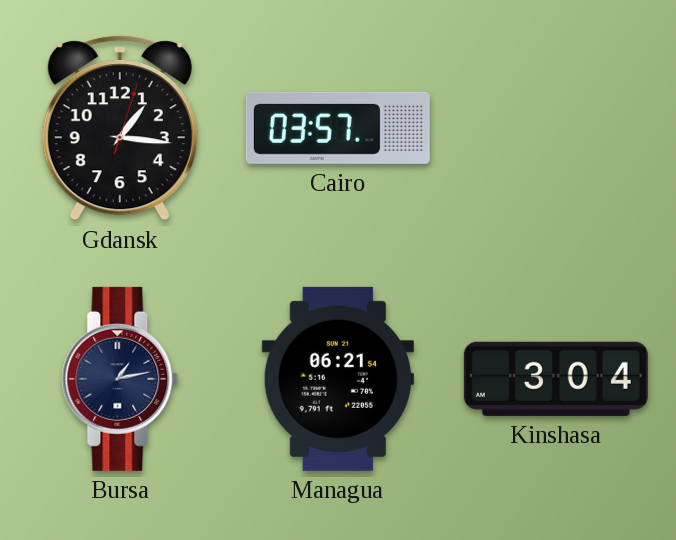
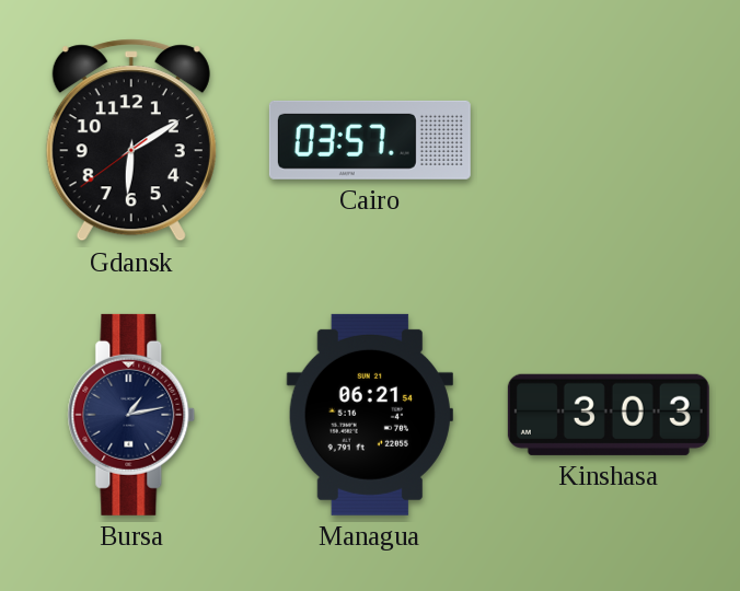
Gdansk: 1:16 -> 6:09
Kinshasa: 3:04 -> 3:03
